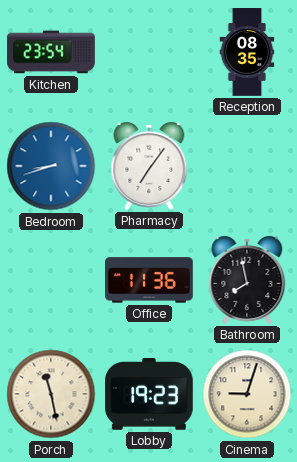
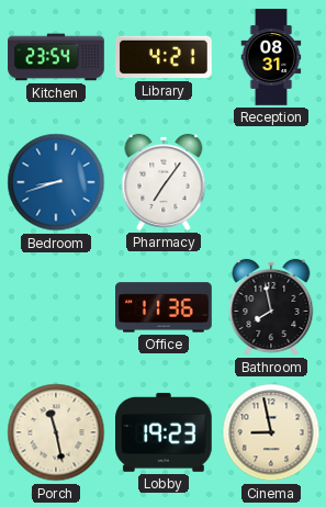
Library: none -> 4:21
Reception: 08:35 -> 08:31
Cinema: 9:03 -> 8:58
